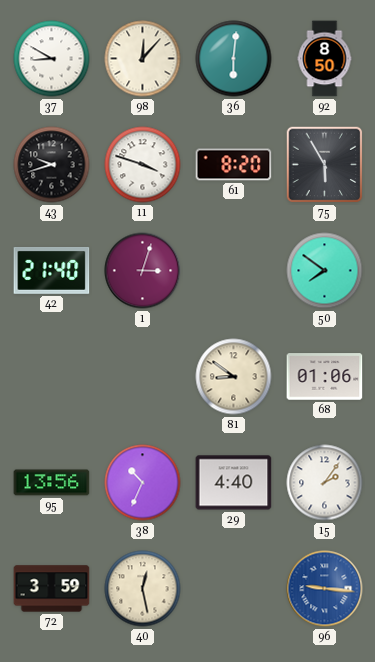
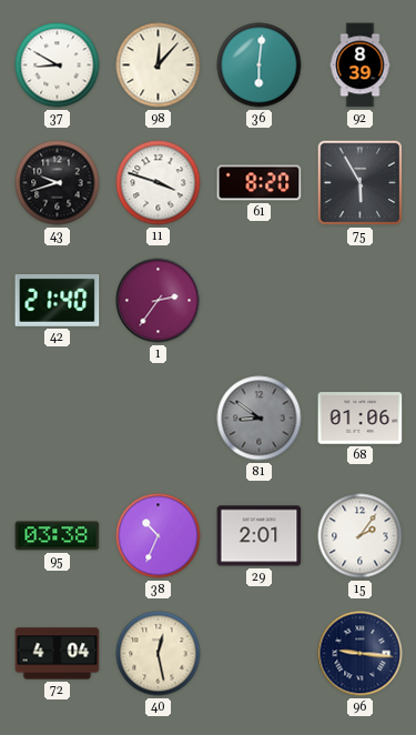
92: 8:50 -> 8:39
1: 3:03 -> 2:36
50: 7:51 -> none
81 dial: cream -> grey
95: 13:56 -> 03:38
29: 4:40 -> 2:01
72: 3:59 -> 4:04
96 dial: blue -> navy
